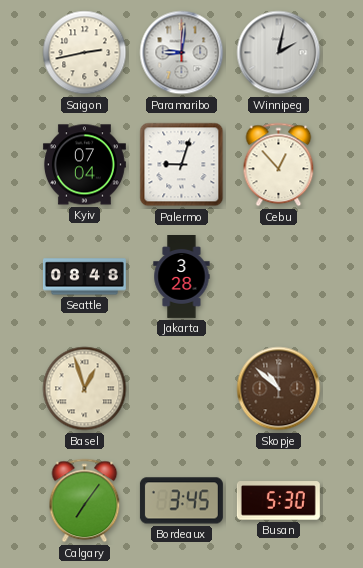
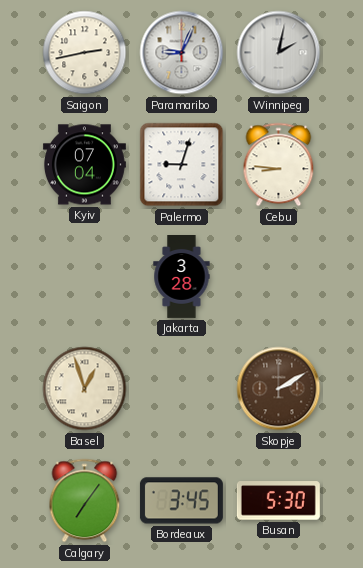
Paramaribo: 9:01 -> 9:04
Cebu: 12:53 -> 8:46
Seattle: 08:48 -> none
Skopje: 10:52 -> 2:10
